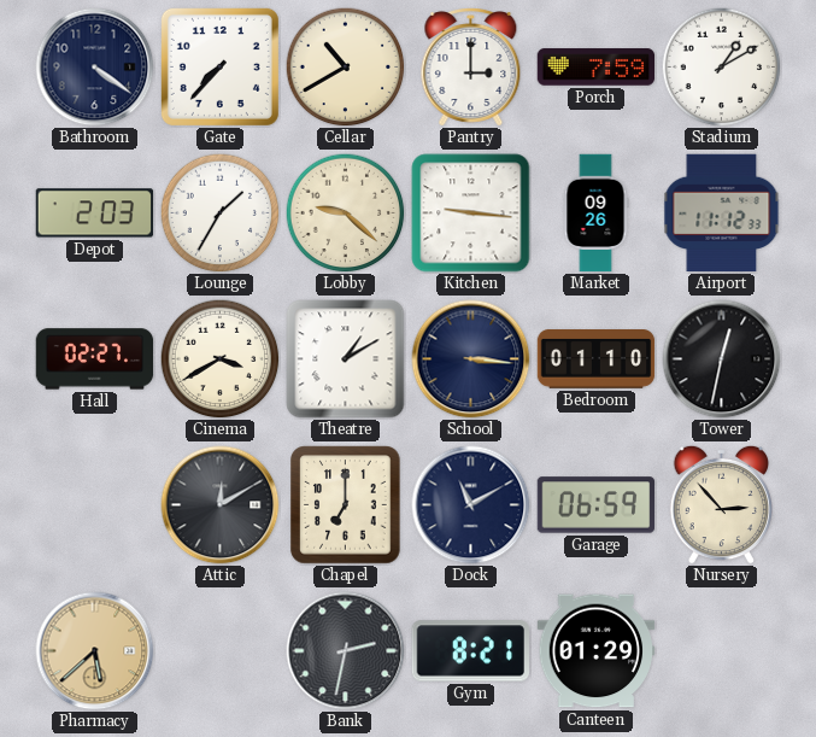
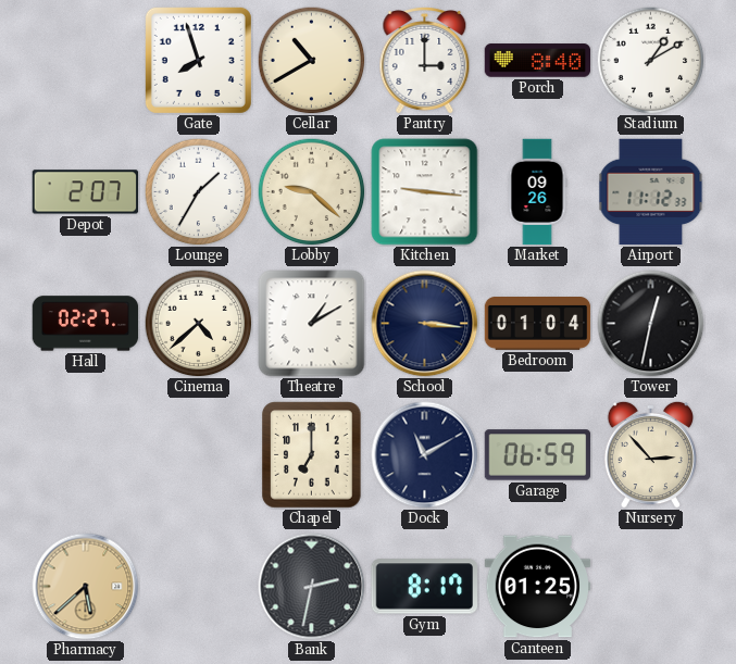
Bathroom: 4:21 -> none
Gate: 7:37 -> 7:57
Porch: 7:59 -> 8:40
Depot: 2:03 -> 2:07
Cinema: 3:40 -> 4:38
Bedroom: 01:10 -> 01:04
Attic: 12:10 -> none
Gym: 8:21 -> 8:17
Canteen: 01:29 -> 01:25
